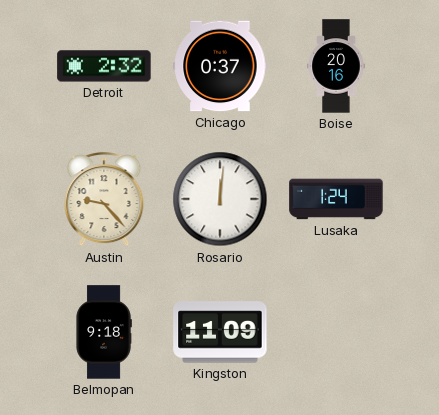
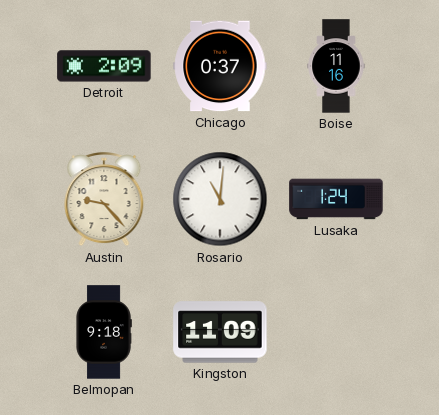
Detroit: 2:32 -> 2:09
Boise: 20:16 -> 11:16
Rosario: 12:01 -> 11:01
